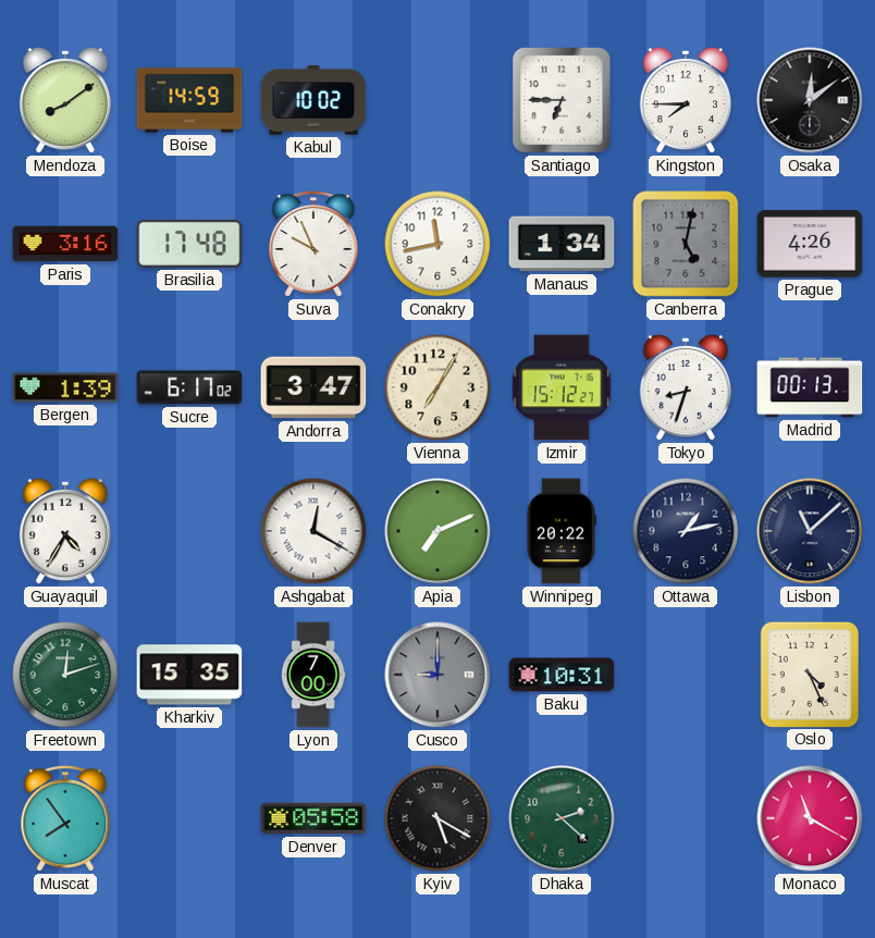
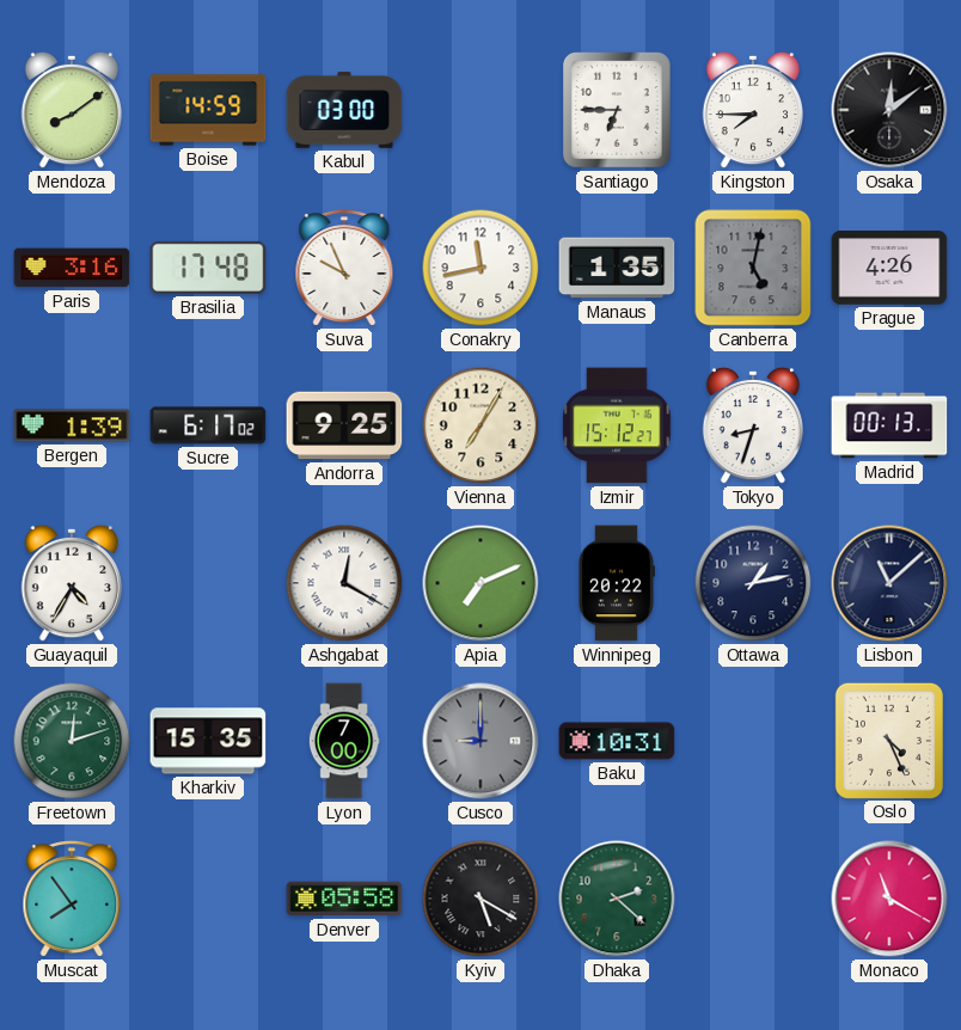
Kabul: 10:02 -> 03:00
Manaus: 1:34 -> 1:35
Andorra: 3:47 -> 9:25
